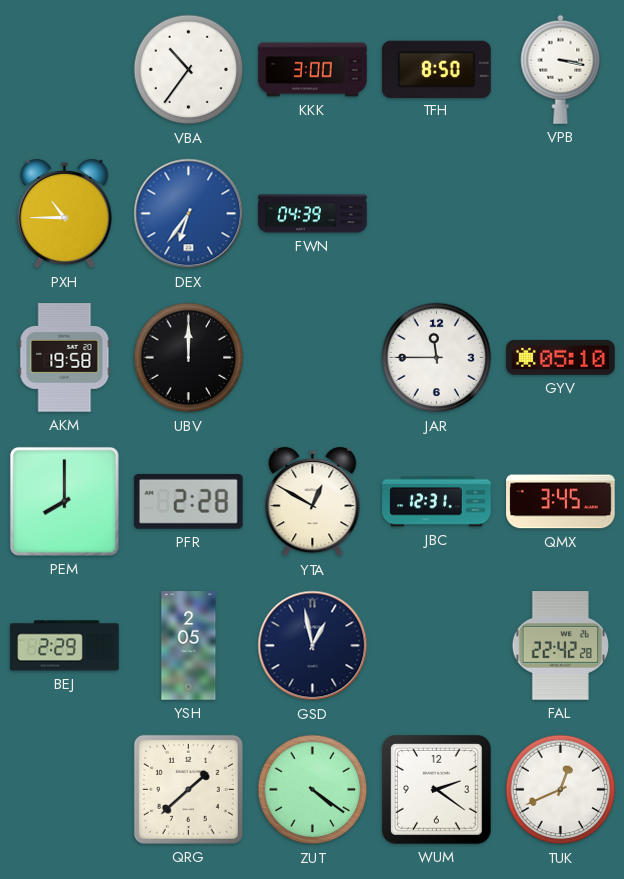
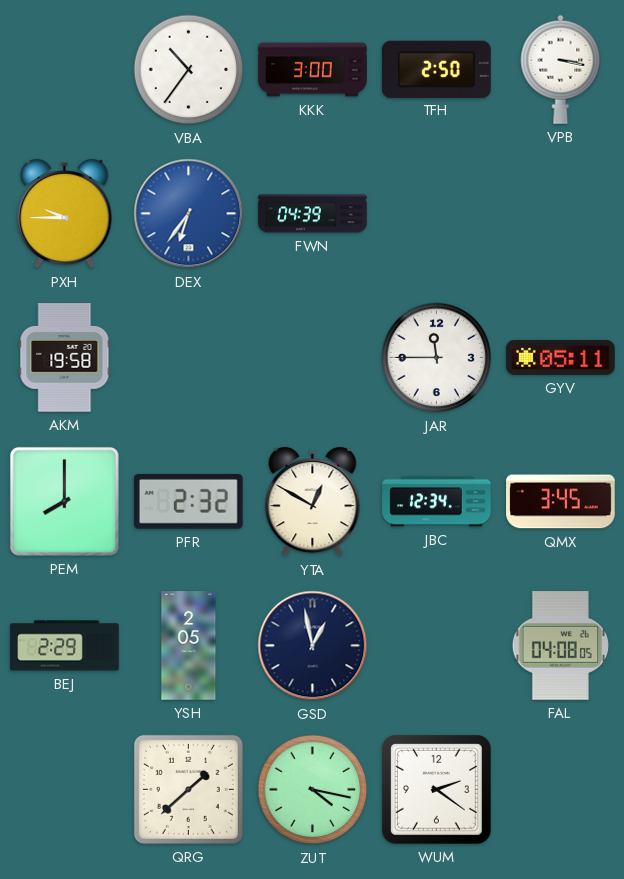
TFH: 8:50 -> 2:50
PXH: 10:45 -> 9:45
UBV: 12:00 -> none
GYV: 05:10 -> 05:11
PFR: 2:28 -> 2:32
JBC: 12:31 -> 12:34
FAL: 22:42 -> 04:08
ZUT: 4:21 -> 4:17
TUK: 12:41 -> none
